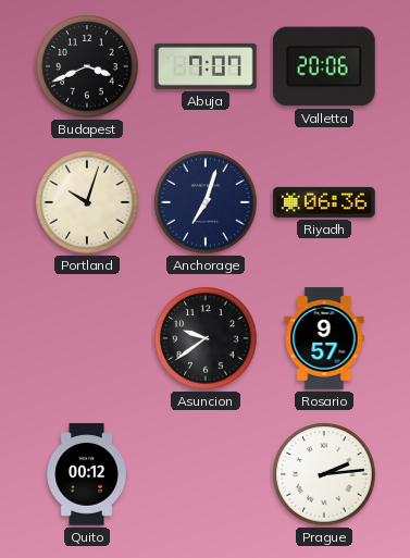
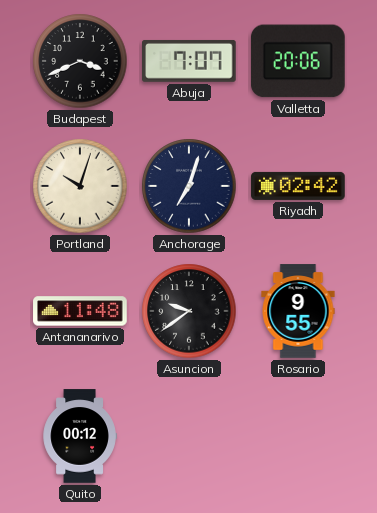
Riyadh: 06:36 -> 02:42
Antananarivo: none -> 11:48
Rosario: 9:57 -> 9:55
Prague: 2:14 -> none
